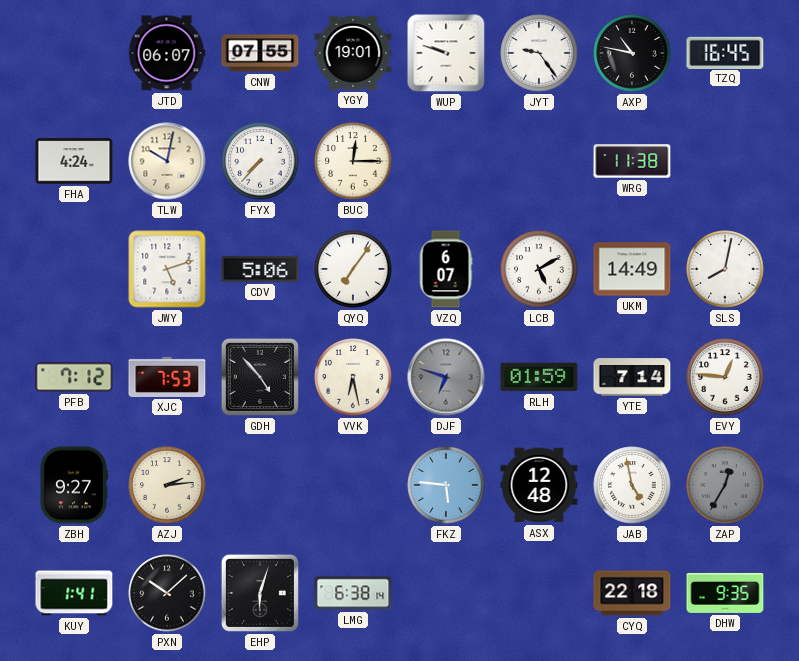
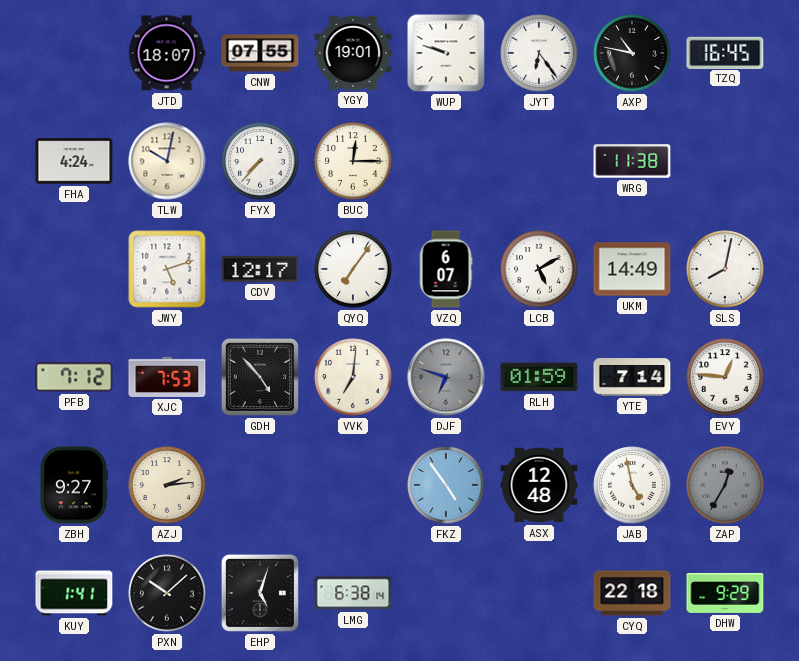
JTD: 06:07 -> 18:07
JYT: 9:24 -> 6:24
CDV: 5:06 -> 12:17
VVK: 6:28 -> 7:01
FKZ: 5:46 -> 4:54
EHP: 6:03 -> 5:03
DHW: 9:35 -> 9:29
